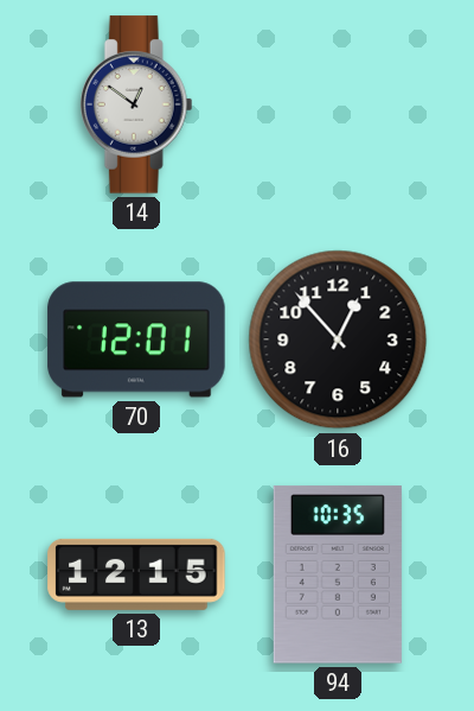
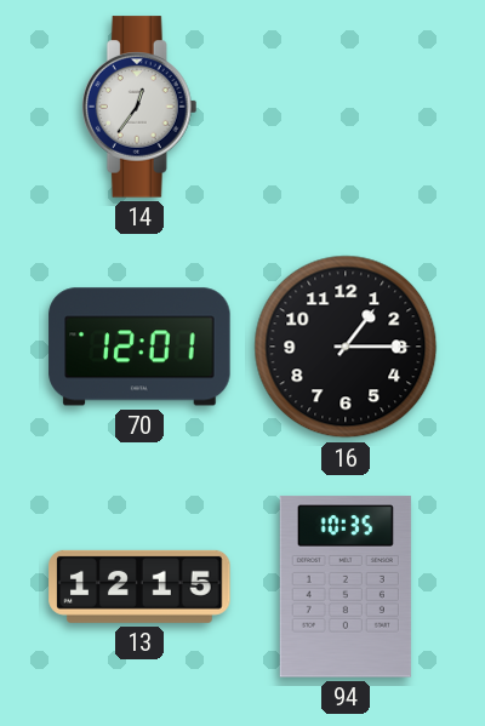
14: 12:51 -> 12:36
16: 12:53 -> 1:15
